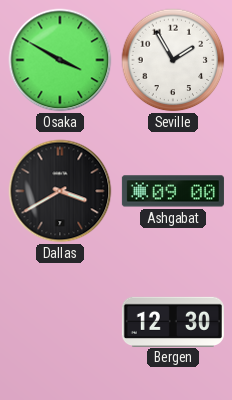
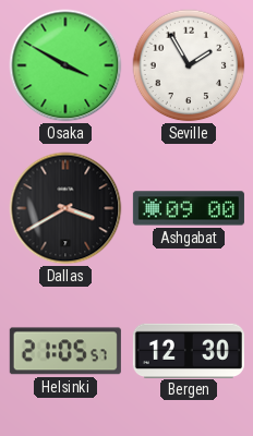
Helsinki: none -> 21:05
